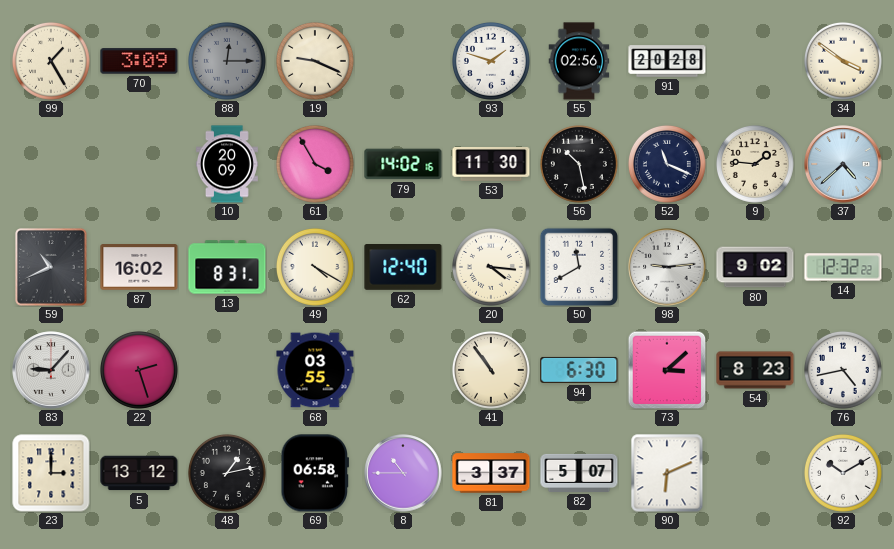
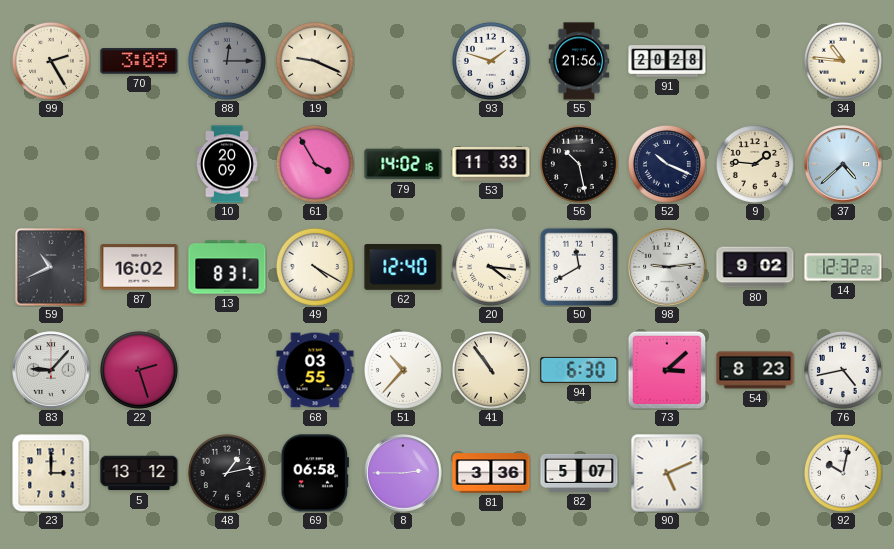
99: 1:25 -> 2:25
55: 02:56 -> 21:56
34: 3:51 -> 10:46
53: 11:30 -> 11:33
52: 11:19 -> 10:19
51: none -> 10:37
8: 10:45 -> 2:45
81: 3:37 -> 3:36
90: 6:11 -> 5:11
92: 10:10 -> 10:02
